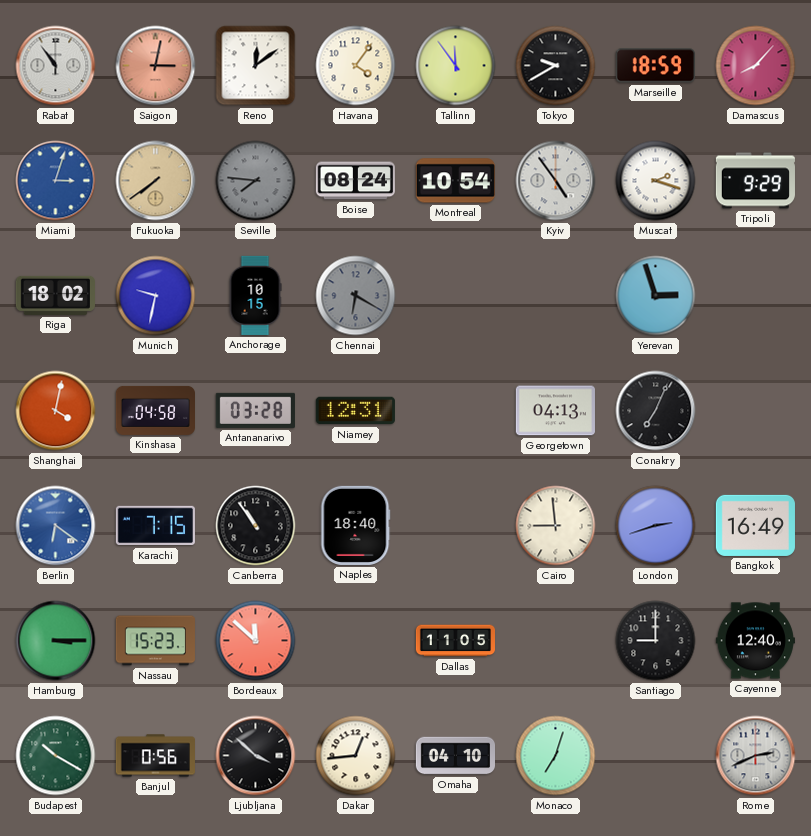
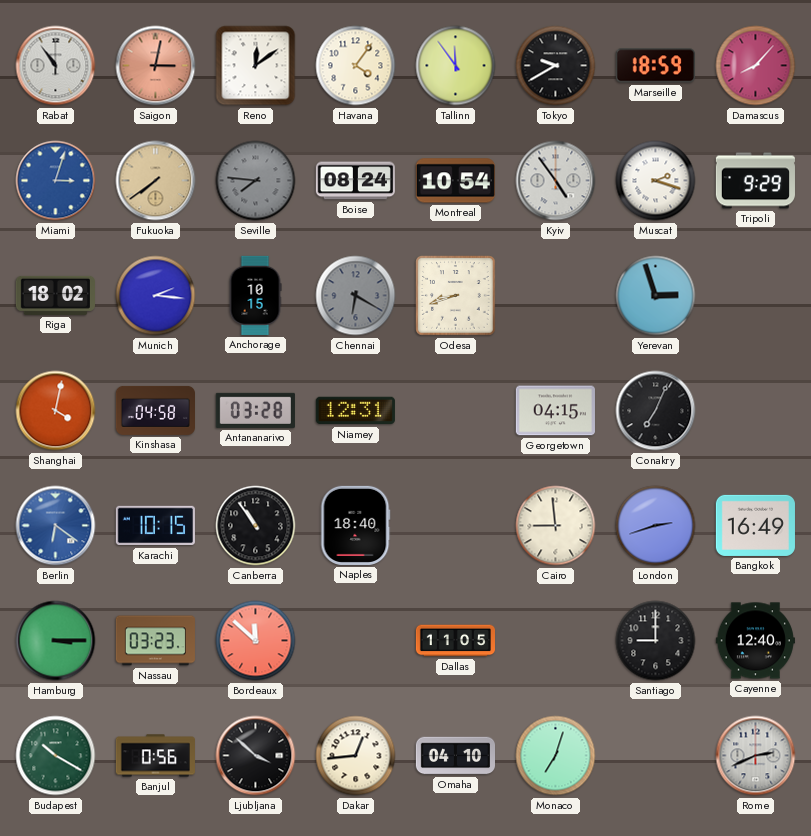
Munich: 9:32 -> 2:16
Odesa: none -> 8:42
Georgetown: 04:13 -> 04:15
Karachi: 7:15 -> 10:15
Nassau: 15:23 -> 03:23
